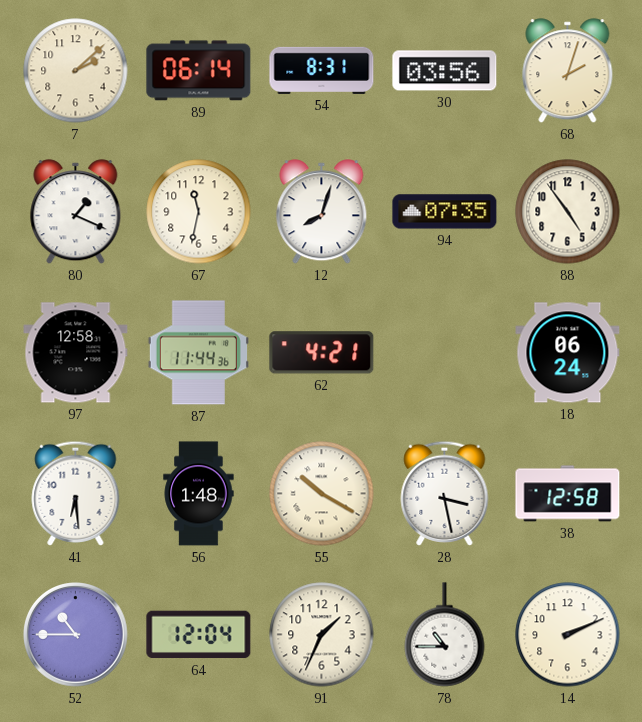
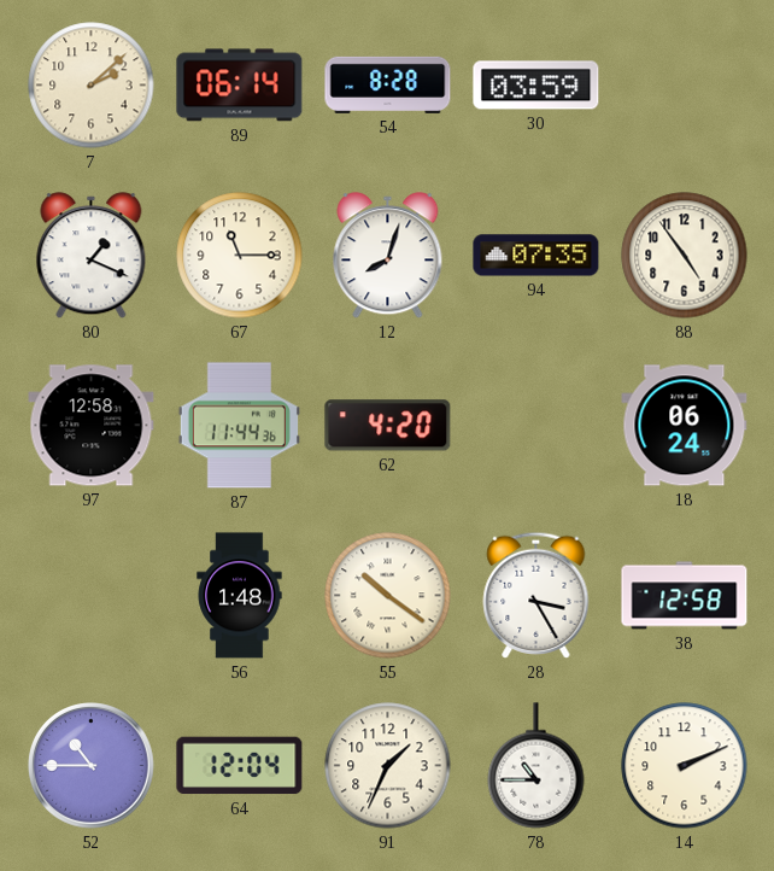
54: 8:31 -> 8:28
30: 03:56 -> 03:59
68: 2:03 -> none
67: 11:32 -> 11:15
62: 4:21 -> 4:20
41: 6:29 -> none
55: 10:20 -> 10:21
28: 3:28 -> 3:25
